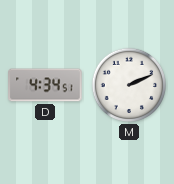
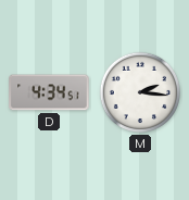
M: 2:11 -> 2:16
